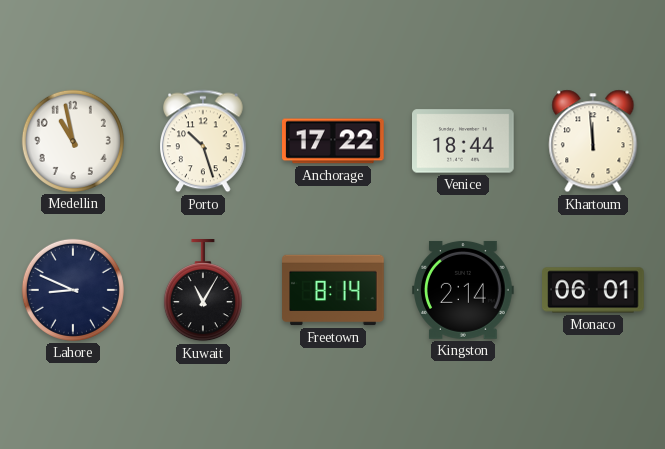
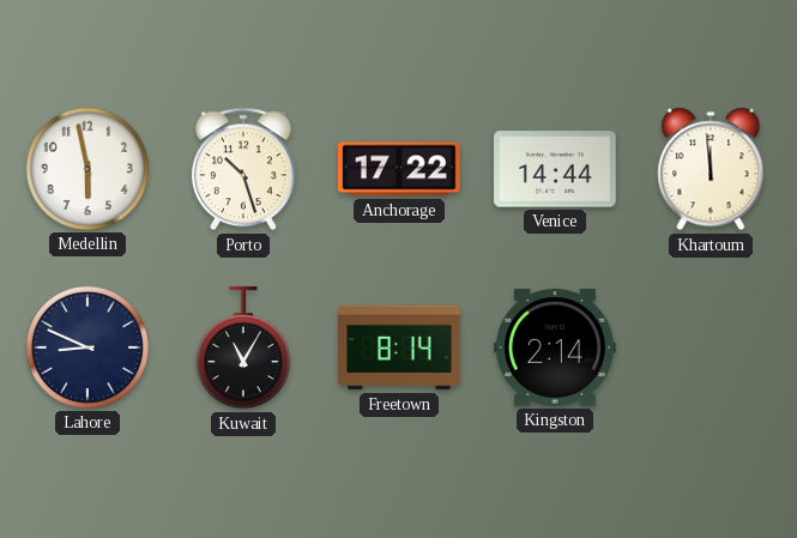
Medellin: 10:58 -> 5:58
Venice: 18:44 -> 14:44
Monaco: 06:01 -> none
